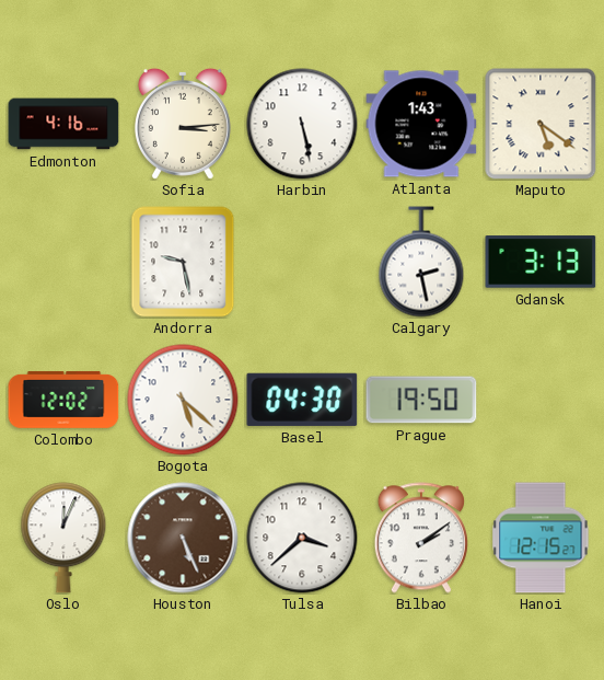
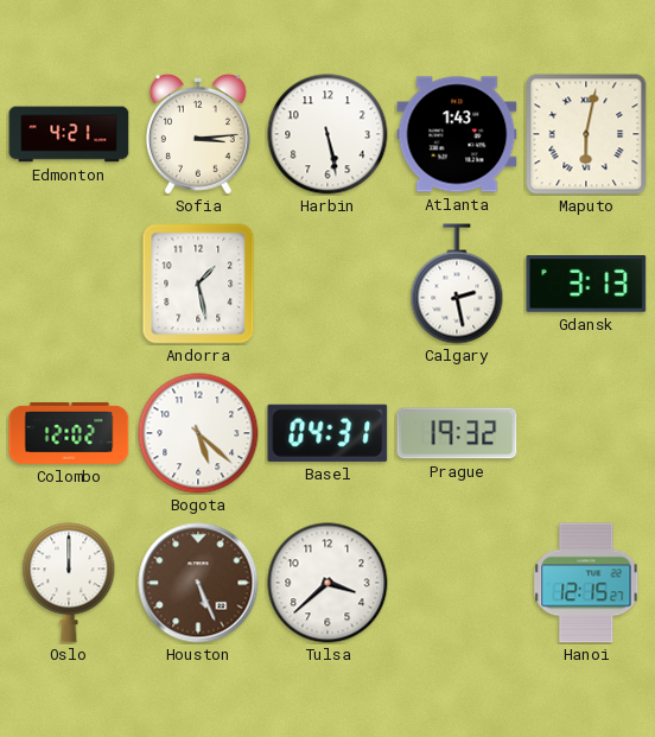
Edmonton: 4:16 -> 4:21
Maputo: 5:21 -> 6:02
Andorra: 9:28 -> 1:28
Basel: 04:30 -> 04:31
Prague: 19:50 -> 19:32
Oslo: 12:04 -> 12:00
Bilbao: 2:09 -> none
